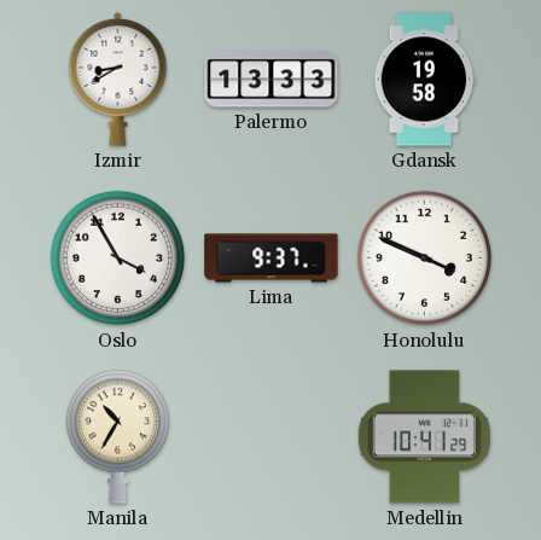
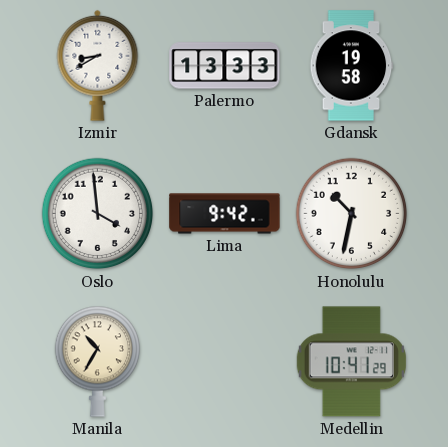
Oslo: 3:55 -> 3:59
Lima: 9:37 -> 9:42
Honolulu: 3:49 -> 10:32
